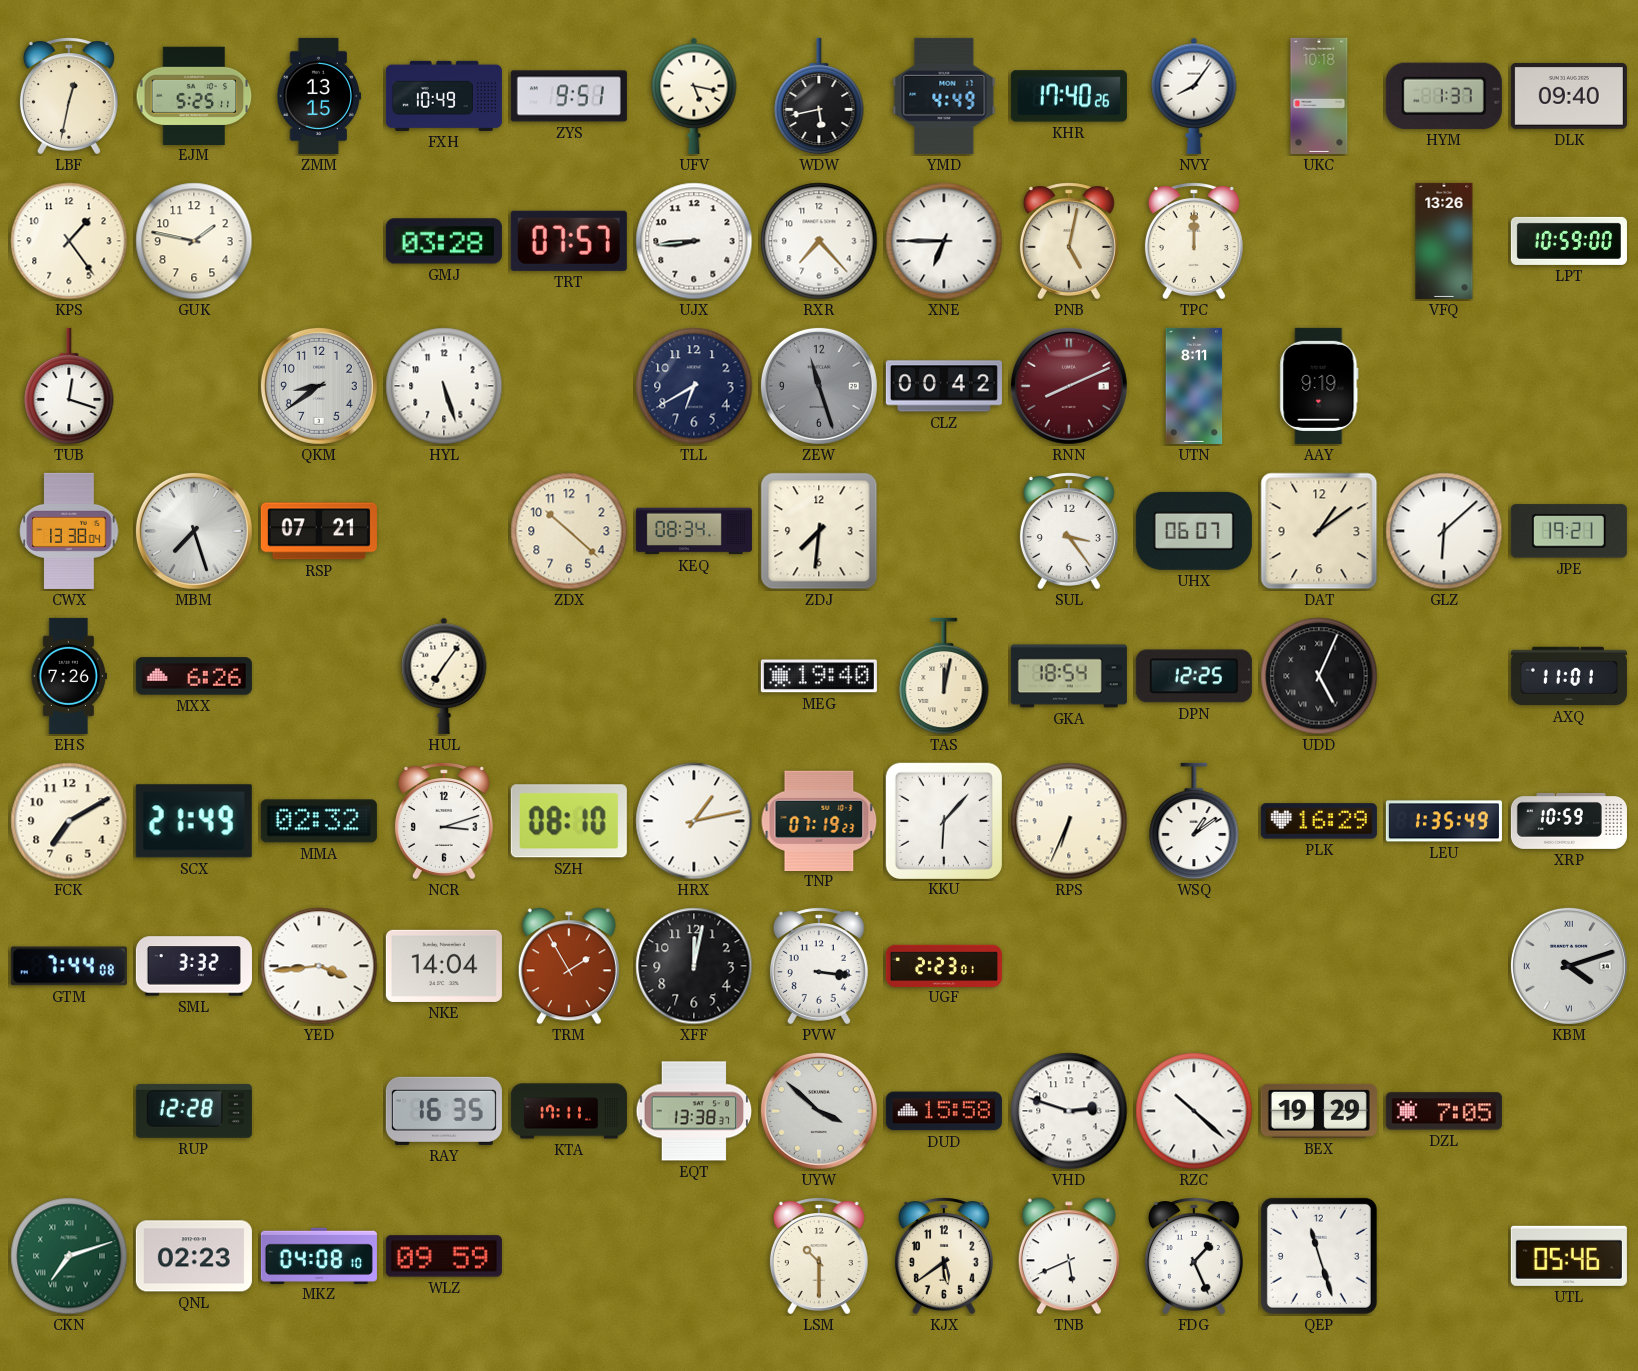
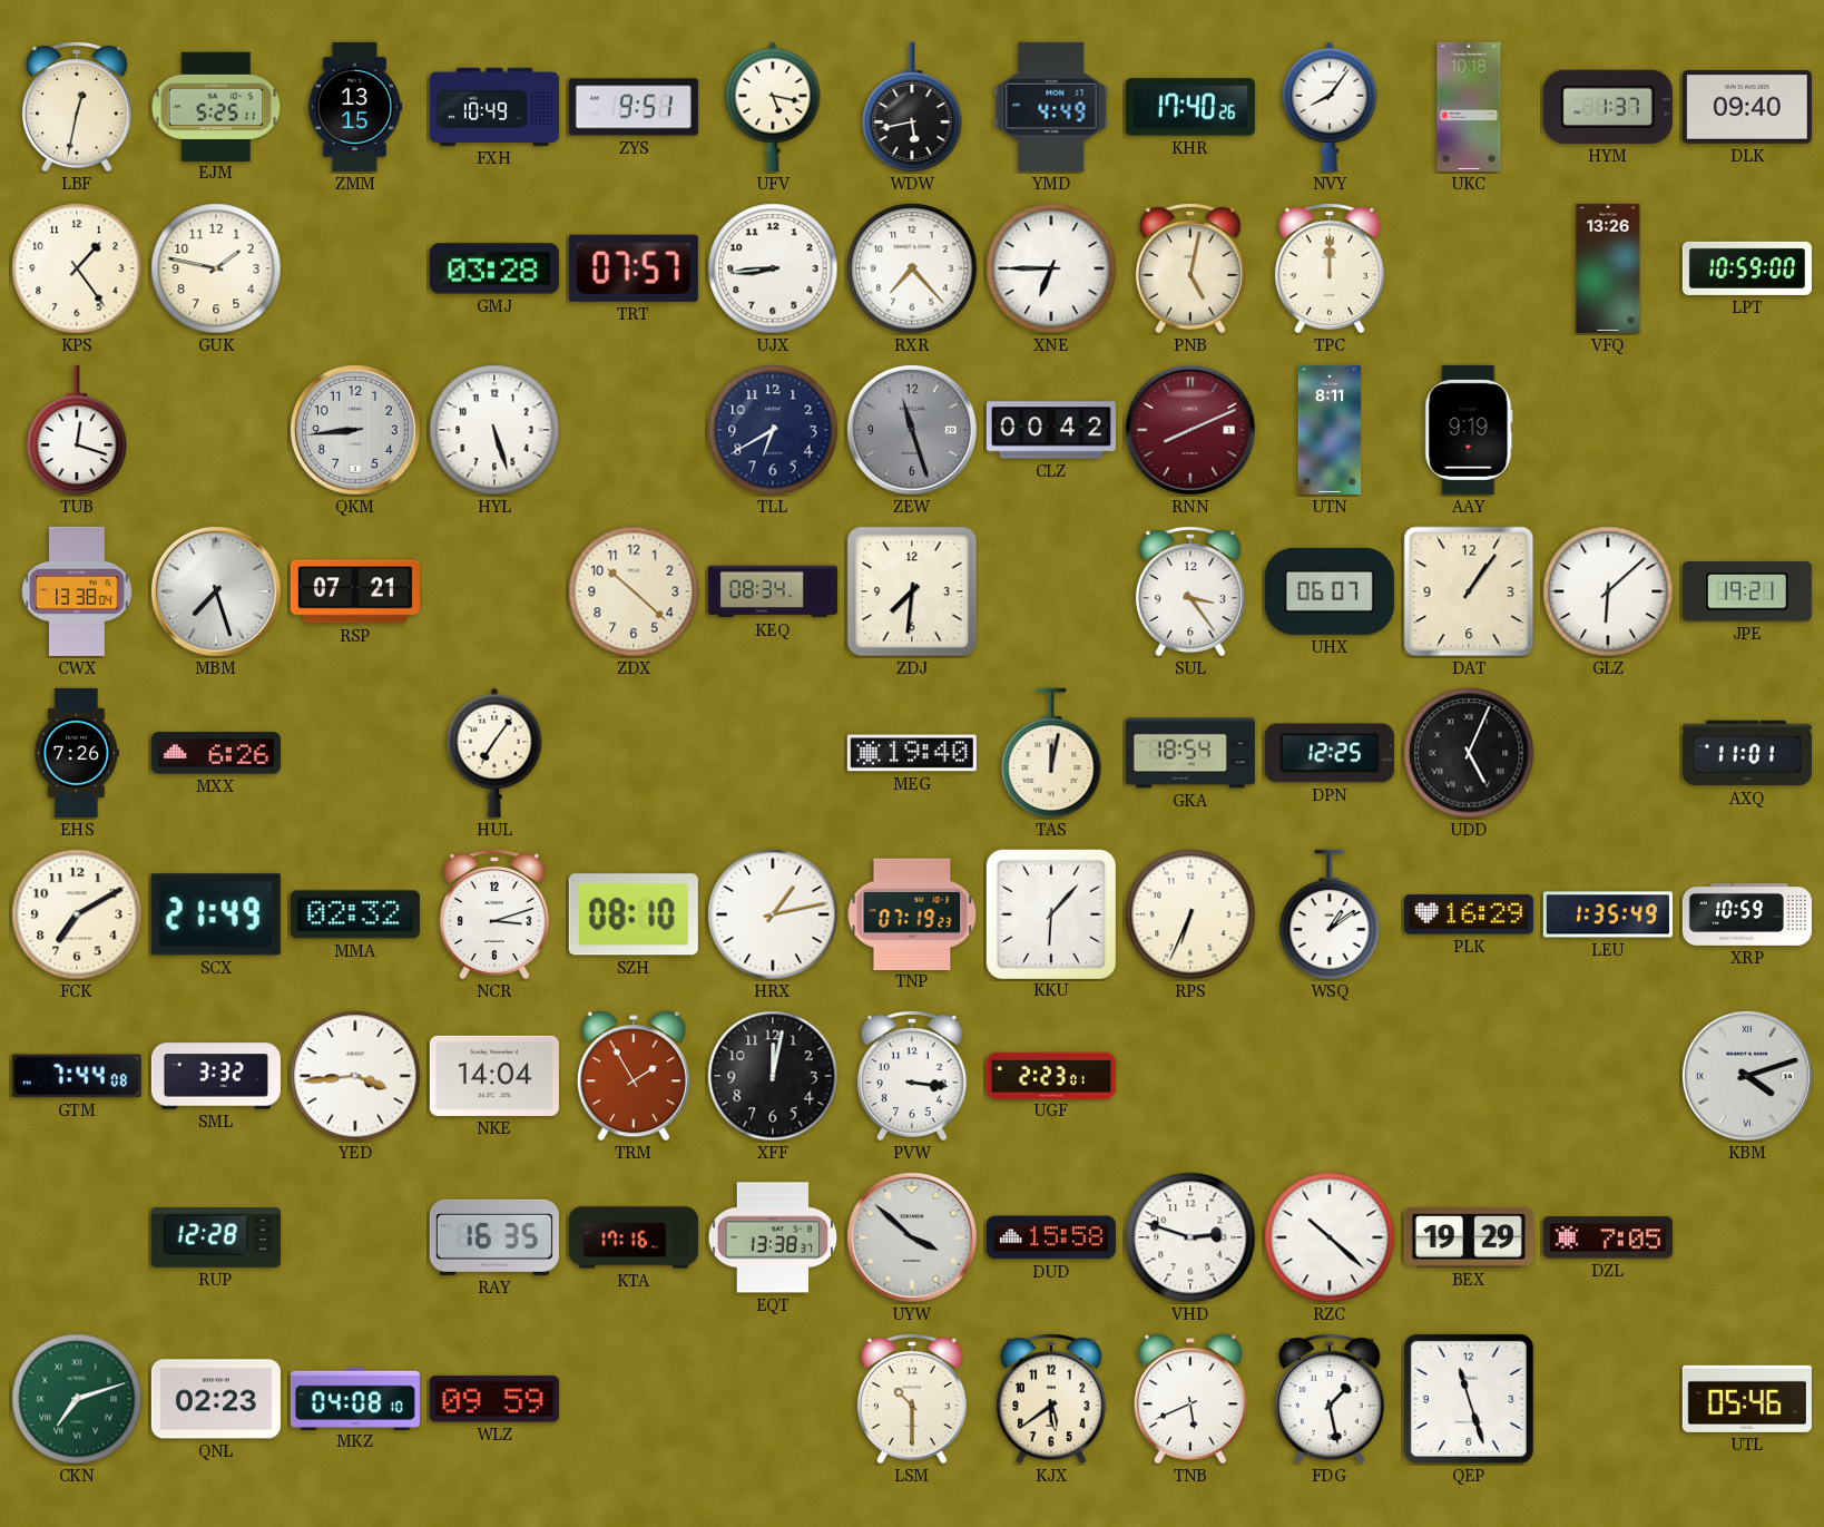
QKM: 8:39 -> 8:44
DAT: 1:09 -> 1:06
KTA: 17:11 -> 17:16
FDG: 1:26 -> 1:28
